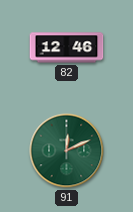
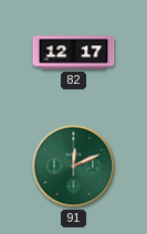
82: 12:46 -> 12:17
